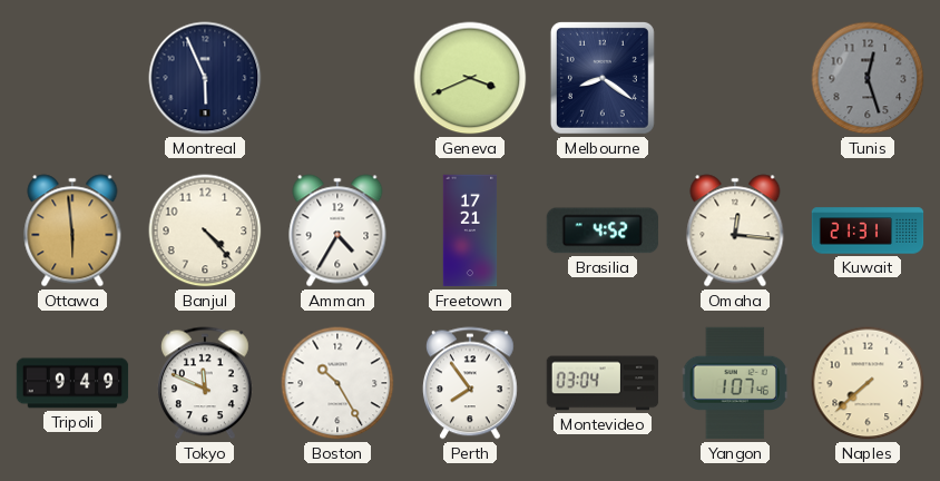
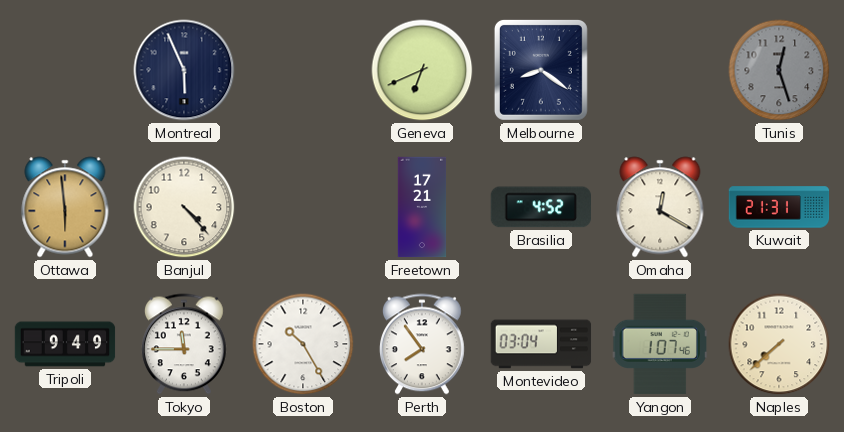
Geneva: 3:41 -> 6:41
Amman: 4:35 -> none
Omaha: 12:16 -> 12:20
Tokyo: 11:49 -> 11:45
